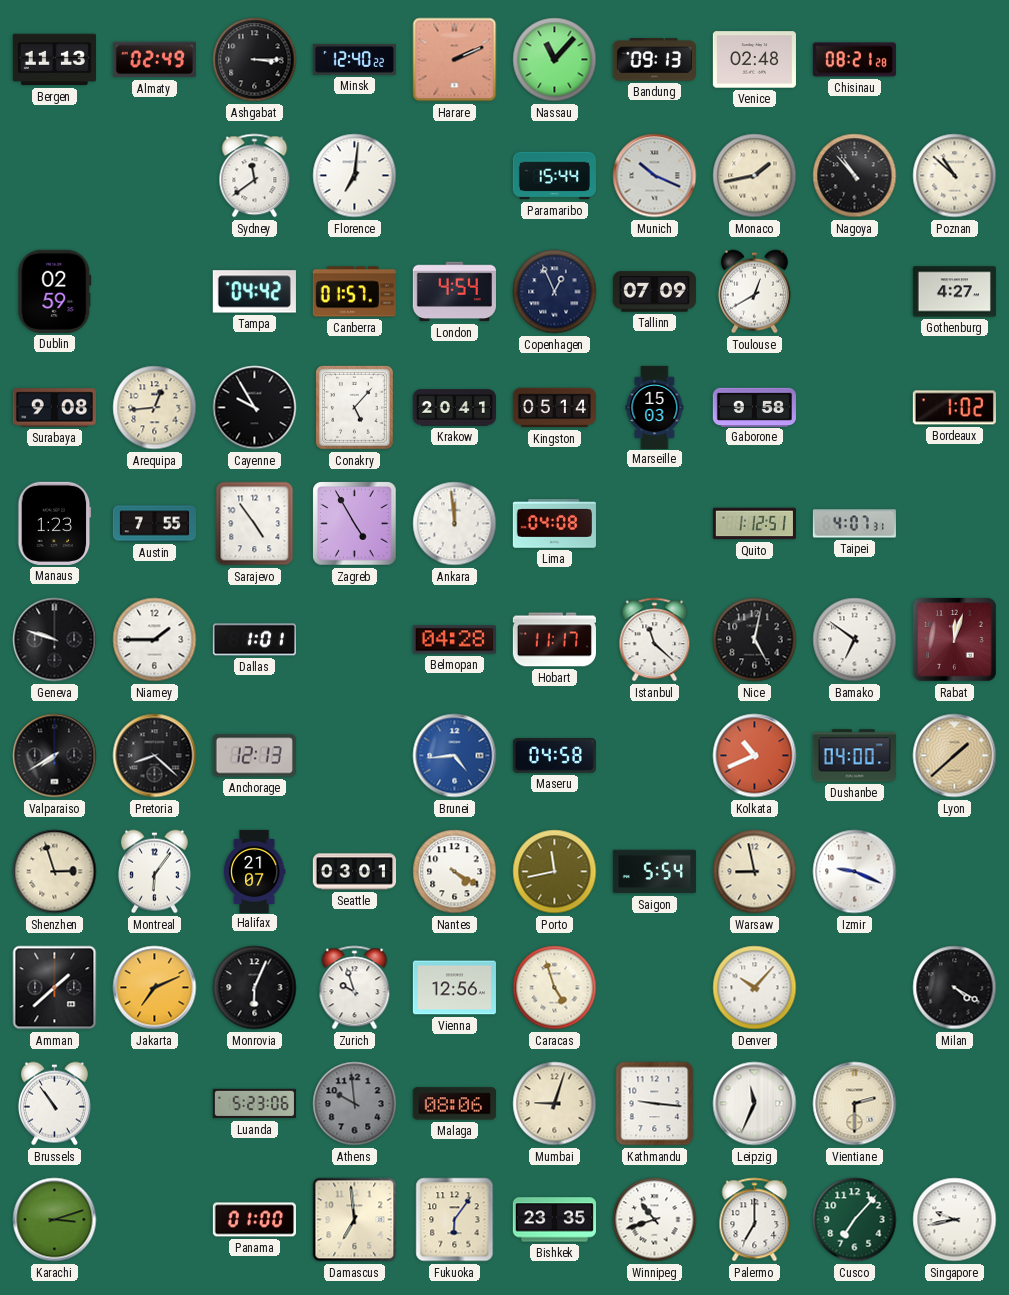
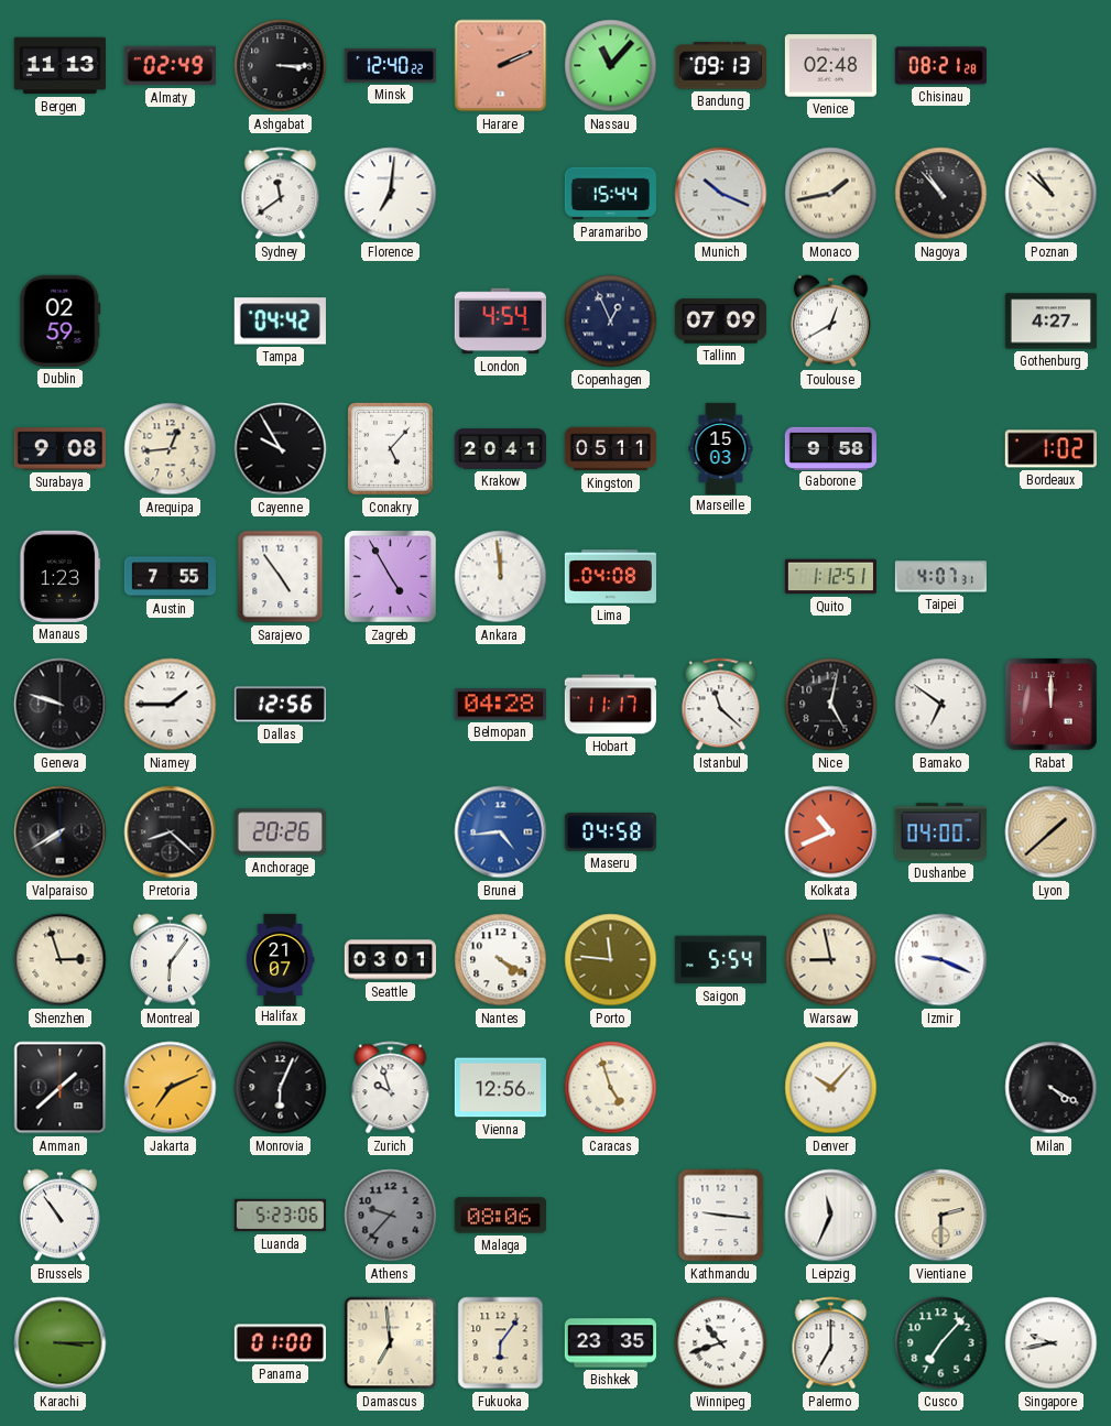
Canberra: 01:57 -> none
Kingston: 05:14 -> 05:11
Dallas: 1:01 -> 12:56
Rabat: 12:03 -> 12:00
Anchorage: 12:13 -> 20:26
Porto: 11:43 -> 11:46
Athens: 9:59 -> 9:37
Mumbai: 9:03 -> none
Karachi: 3:12 -> 3:15
